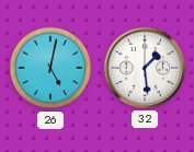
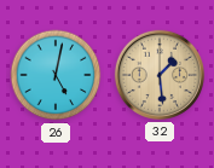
32 dial: white -> champagne
